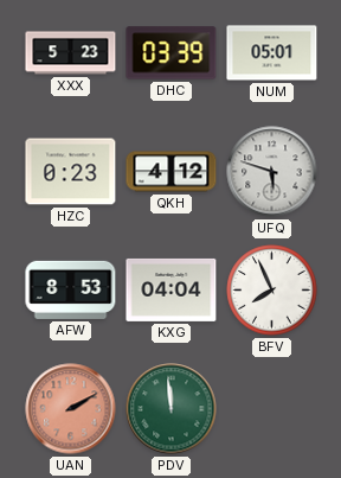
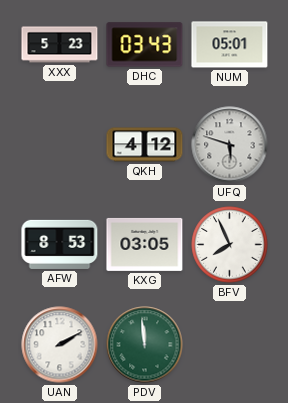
DHC: 03:39 -> 03:43
HZC: 0:23 -> none
KXG: 04:04 -> 03:05
UAN dial: salmon -> white
